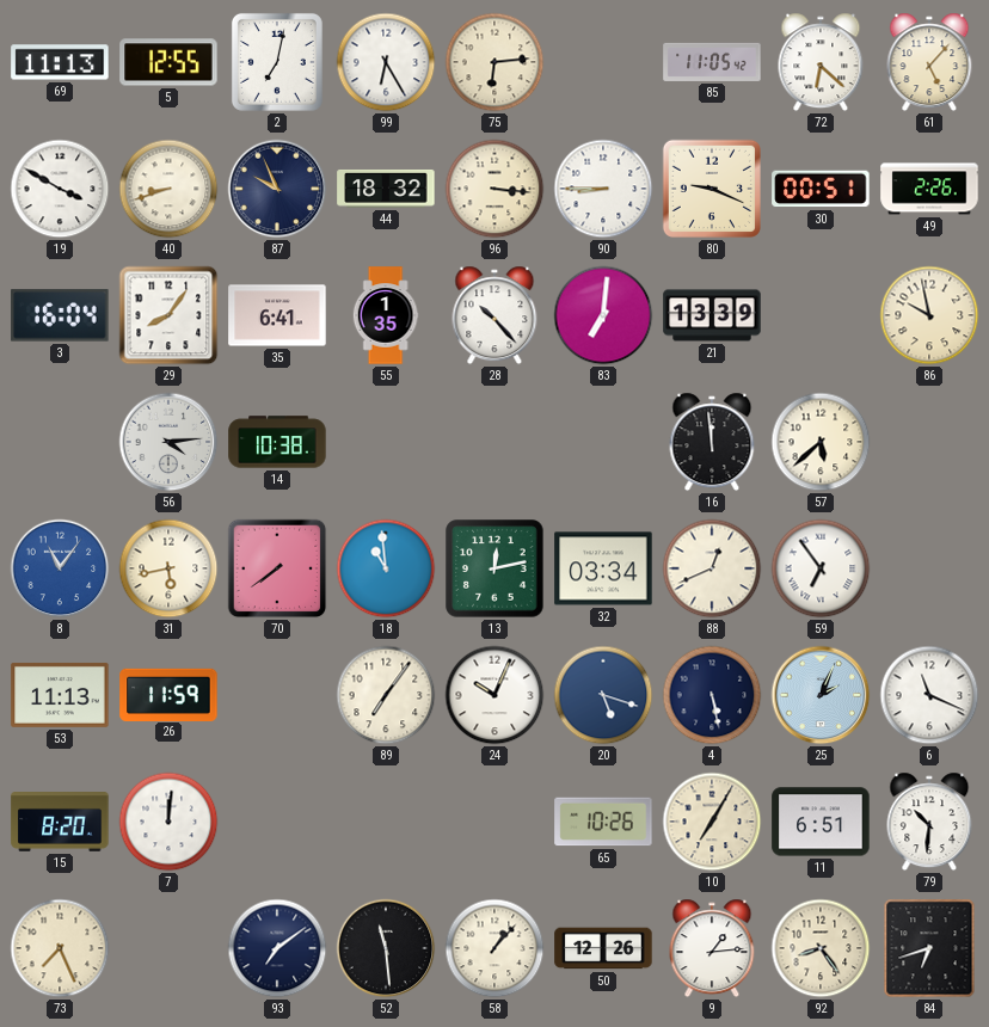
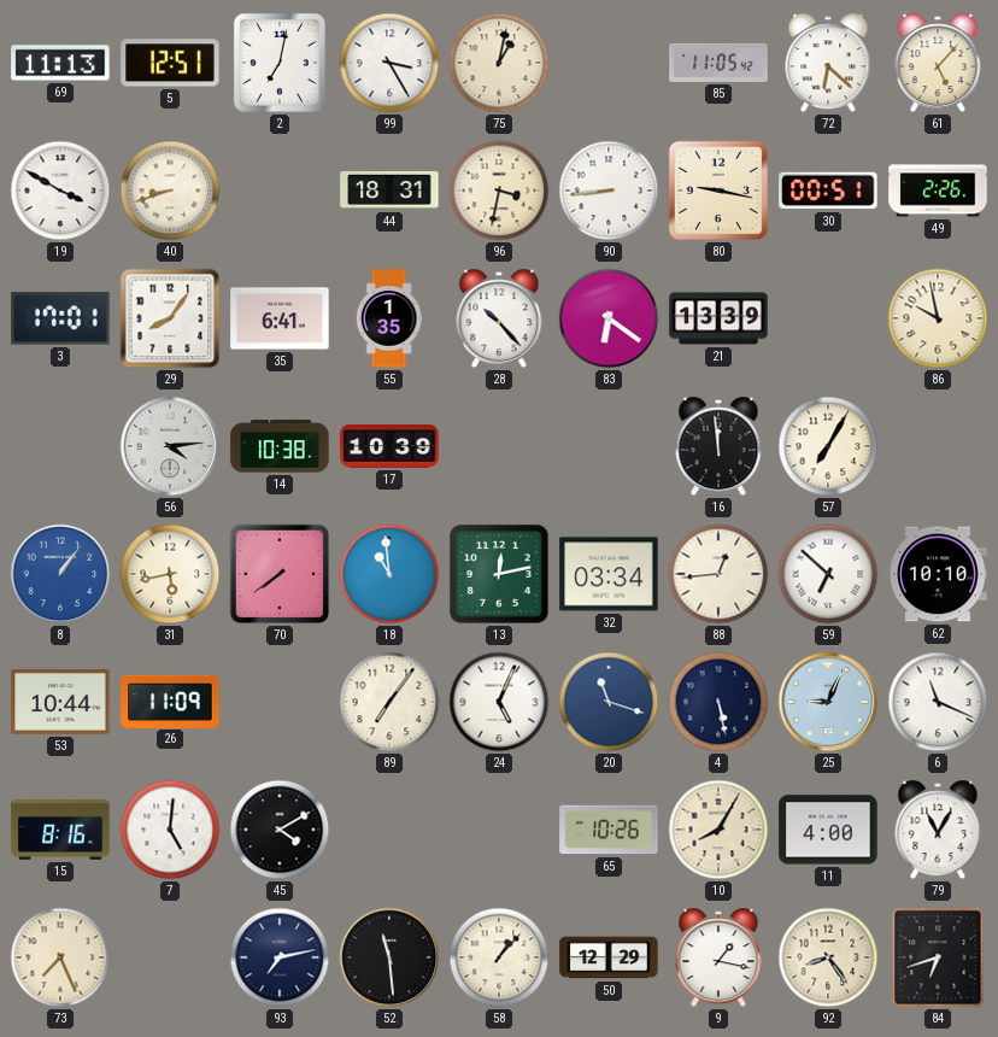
5: 12:55 -> 12:51
99: 6:25 -> 3:25
75: 6:14 -> 1:02
87: 9:56 -> none
44: 18:32 -> 18:31
96: 3:16 -> 3:32
90: 8:45 -> 8:44
80: 9:19 -> 9:17
3: 16:04 -> 17:01
83: 7:01 -> 6:21
17: none -> 10:39
57: 5:38 -> 7:05
8: 11:06 -> 1:06
88: 12:41 -> 12:44
59: 6:54 -> 6:52
62: none -> 10:10
53: 11:13 -> 10:44
26: 11:59 -> 11:09
24: 10:04 -> 5:04
20: 5:18 -> 11:18
25: 2:04 -> 9:04
15: 8:20 -> 8:16
7: 12:01 -> 5:01
45: none -> 4:10
10: 7:05 -> 8:05
11: 6:51 -> 4:00
79: 10:31 -> 11:05
93: 7:09 -> 7:13
50: 12:26 -> 12:29
9: 1:14 -> 1:17
